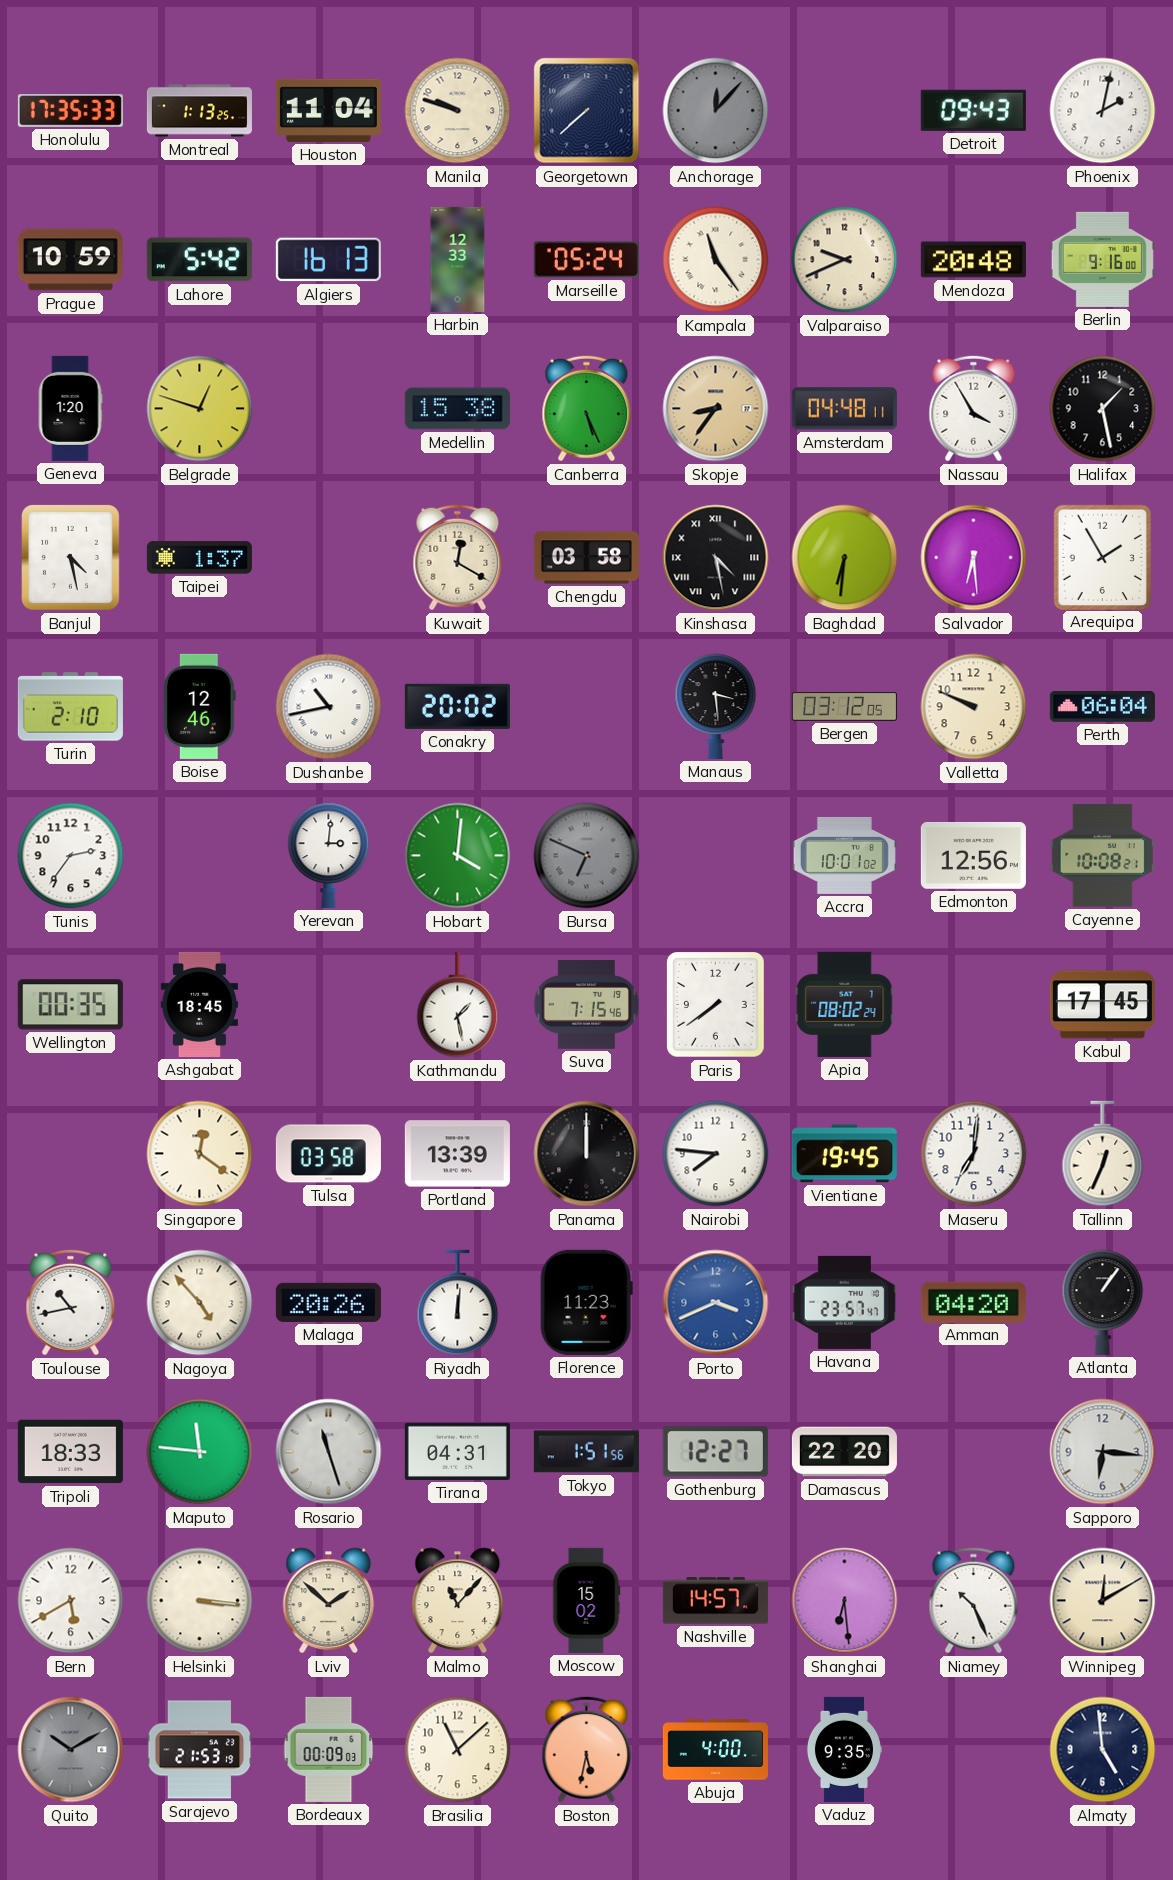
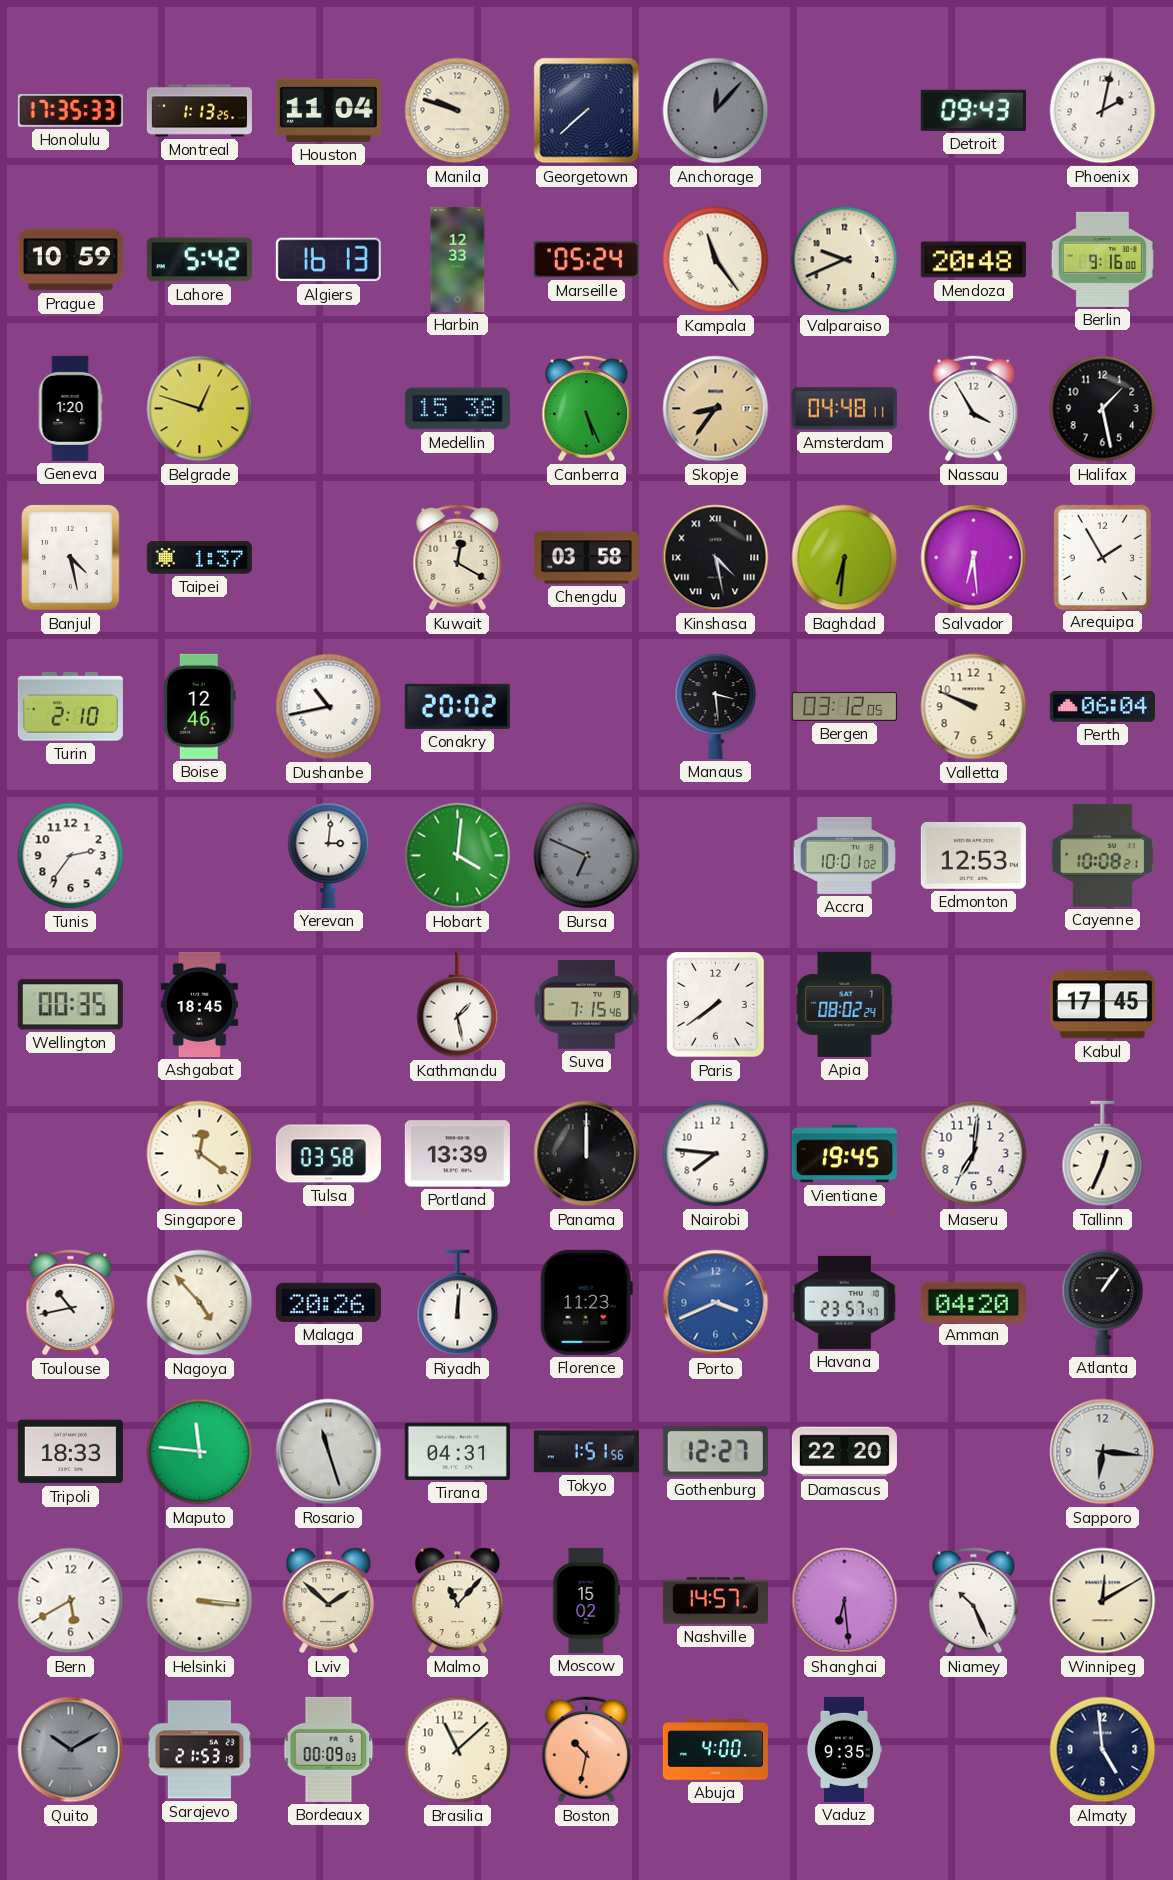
Edmonton: 12:56 -> 12:53
Boston: 5:32 -> 10:32
